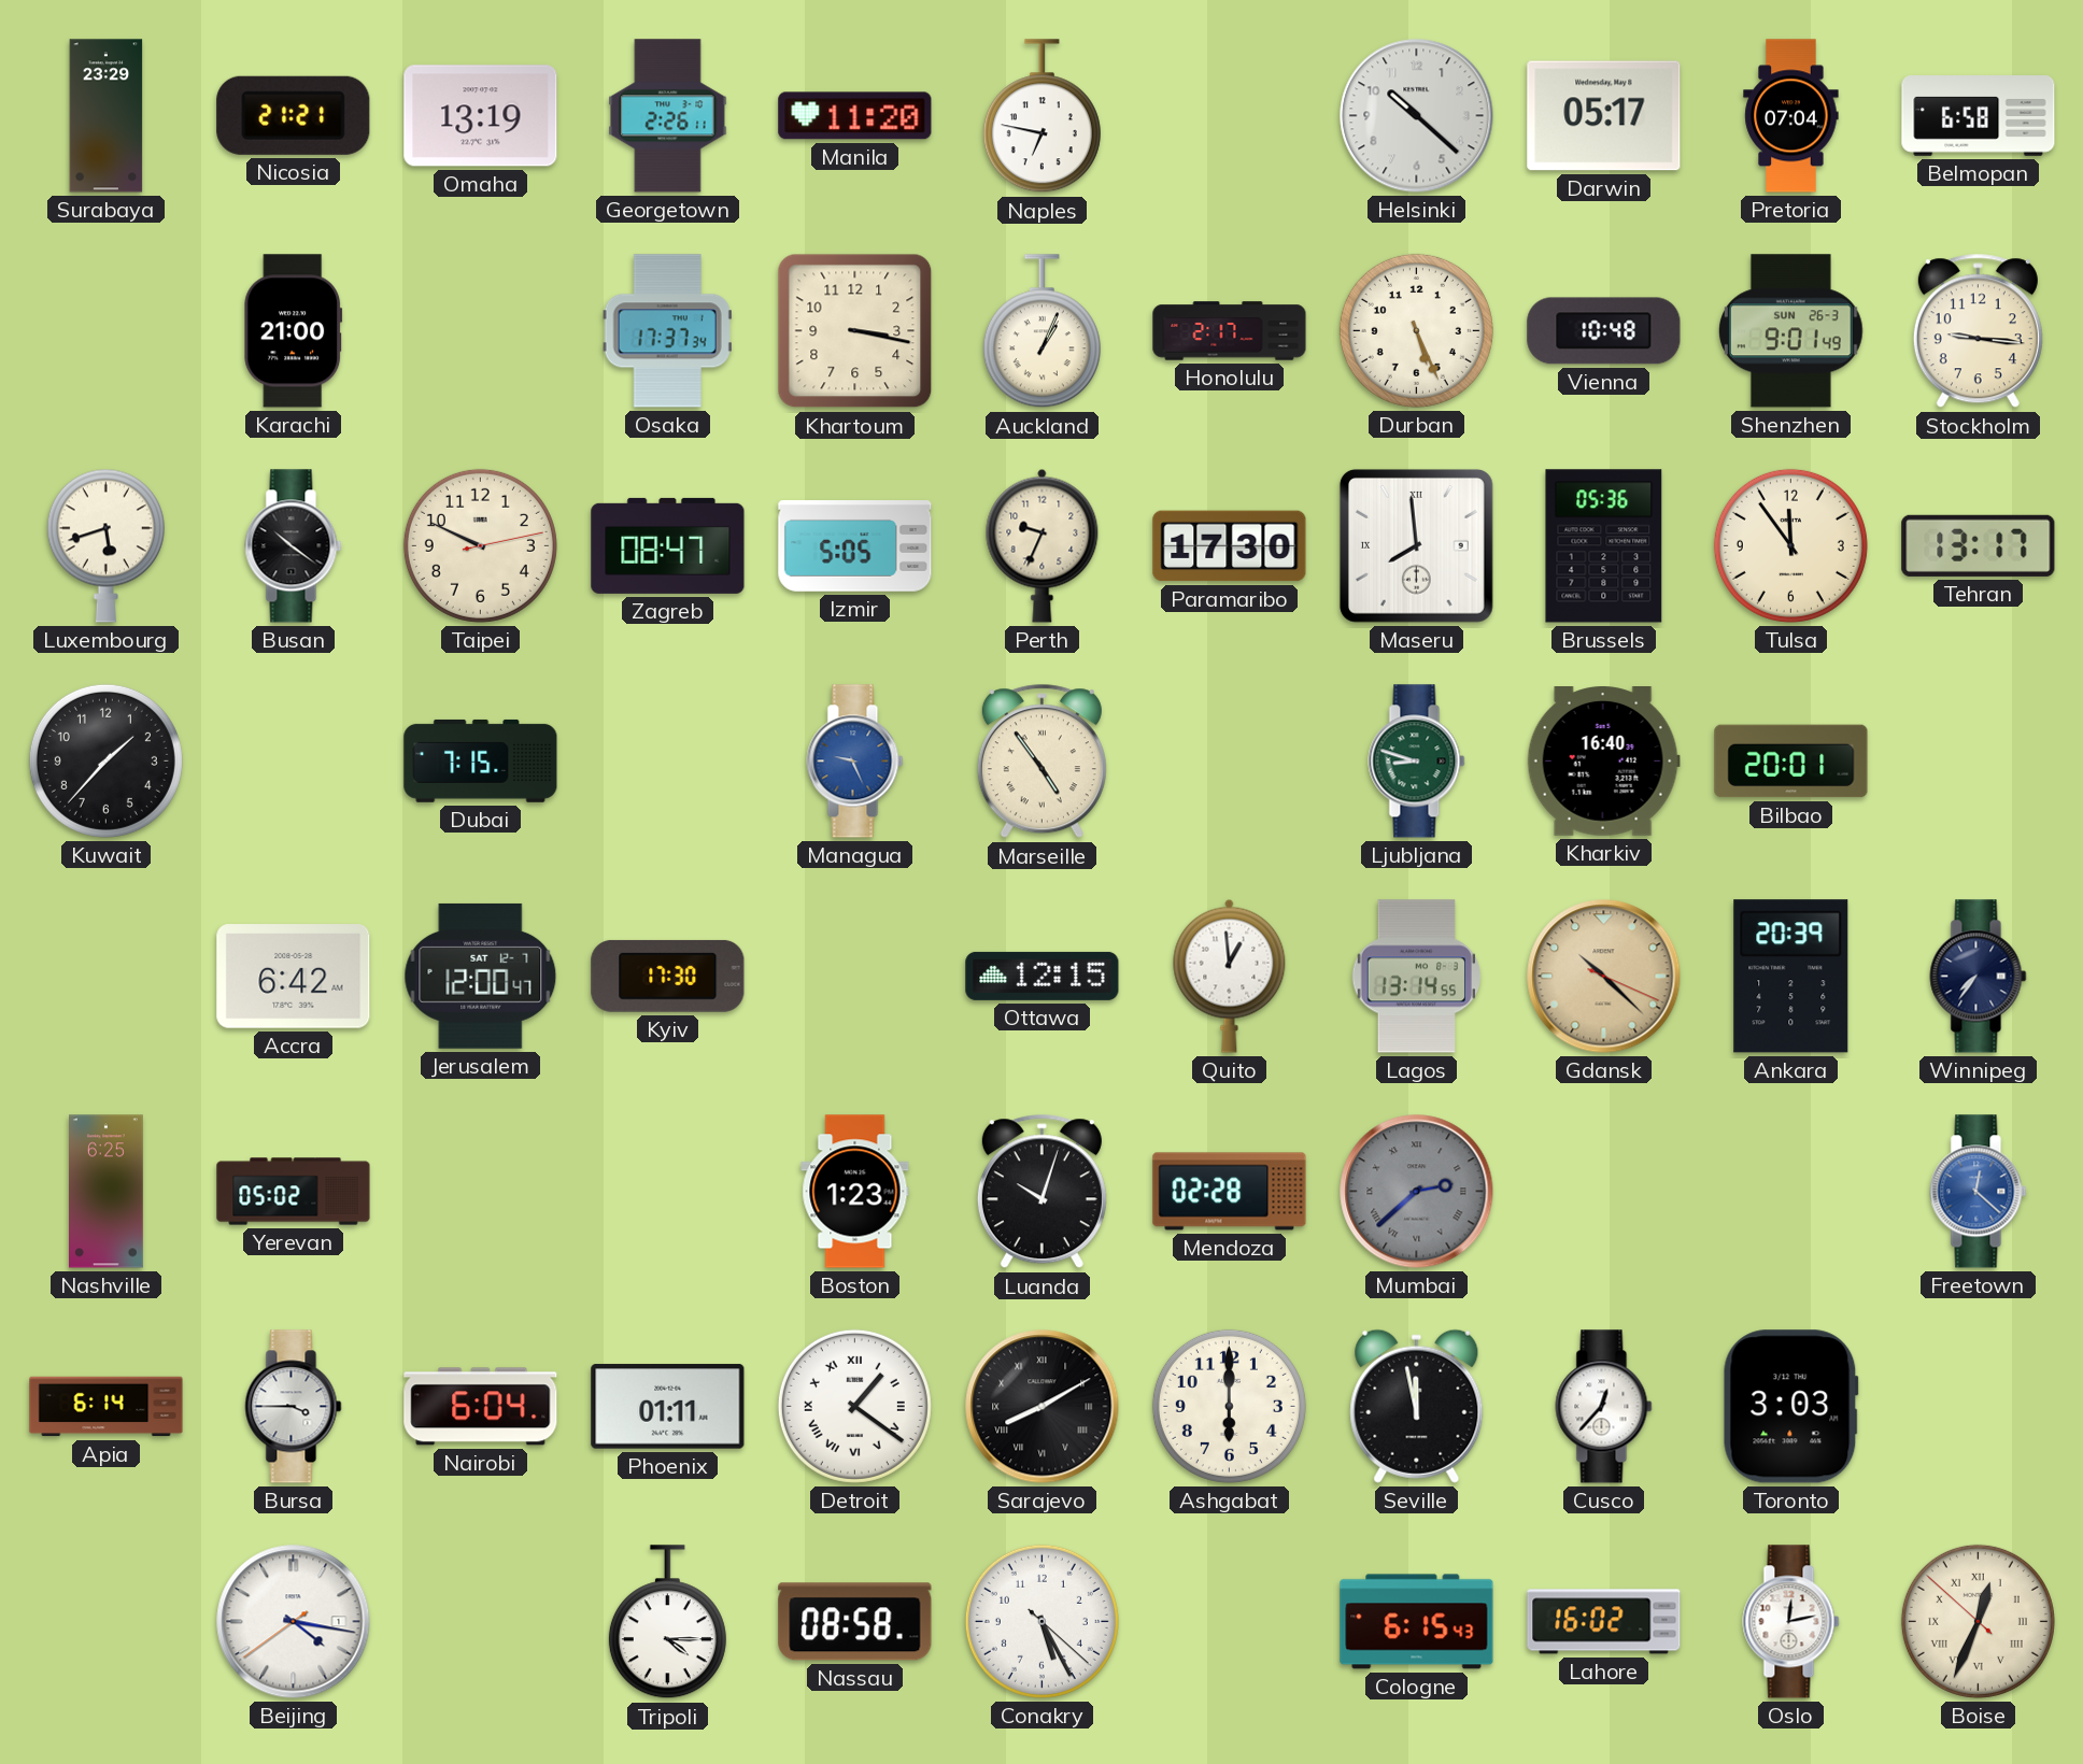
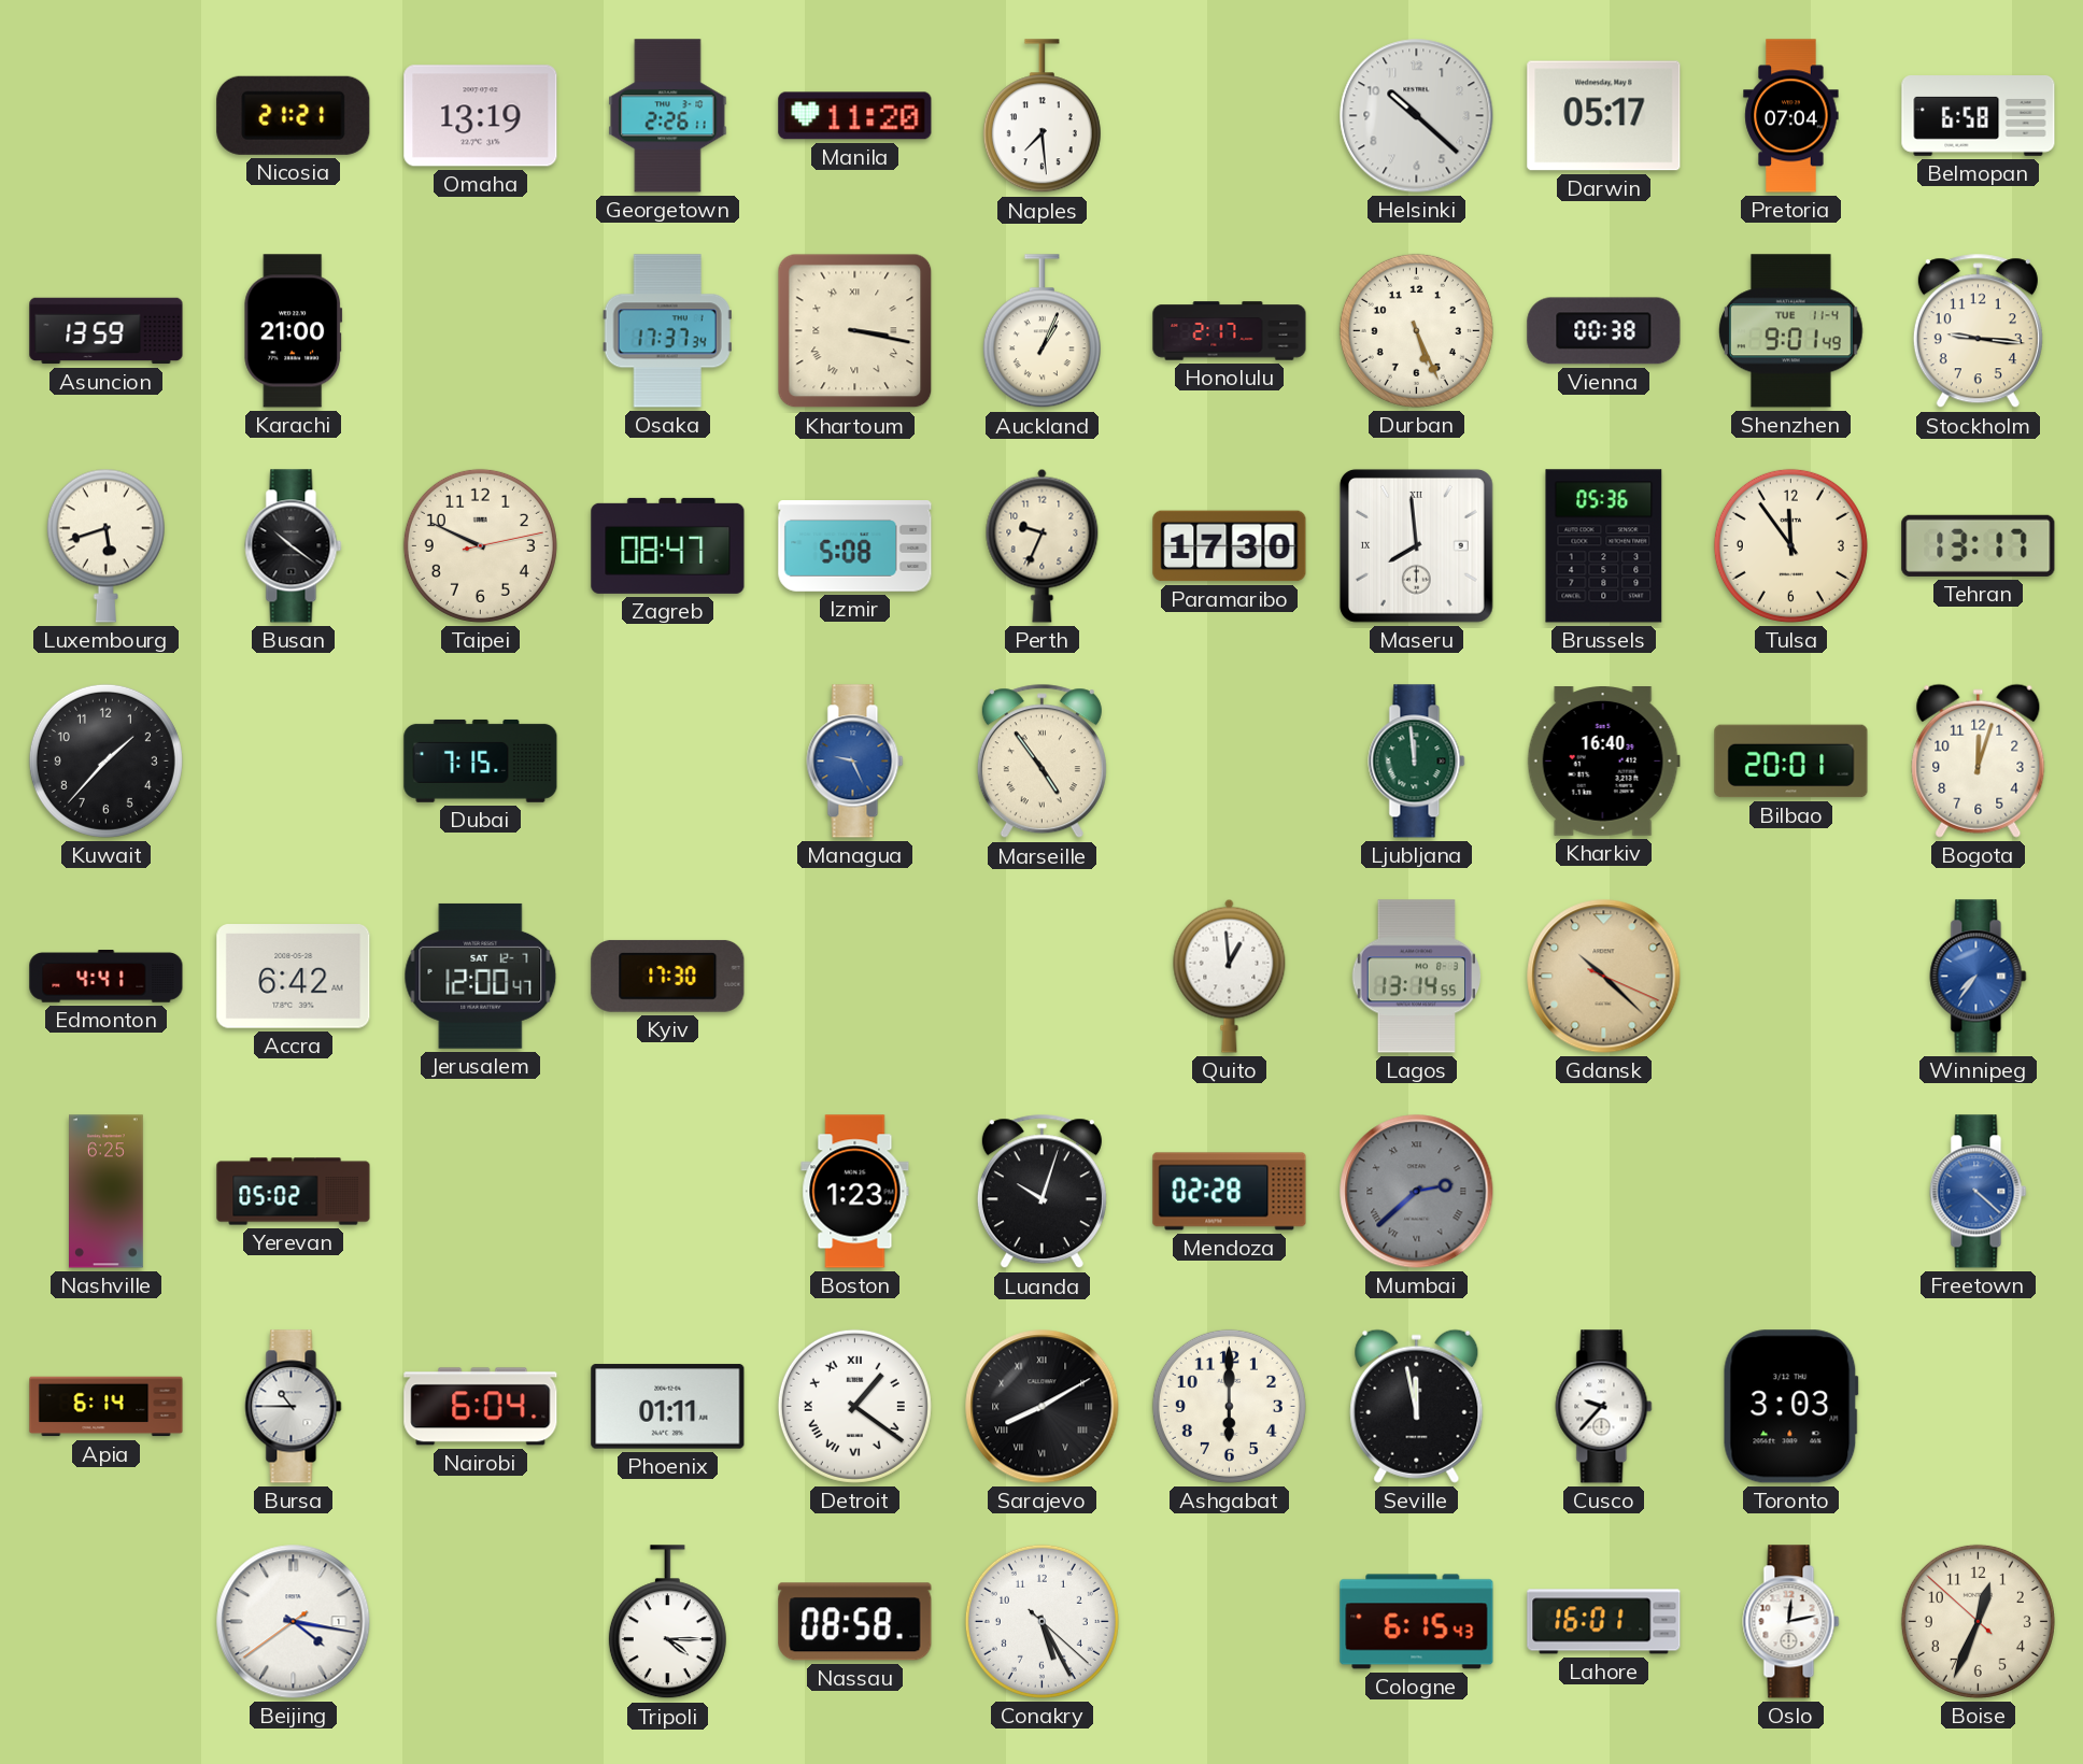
Surabaya: 23:29 -> none
Naples: 6:47 -> 7:29
Asuncion: none -> 13:59
Khartoum numerals: Arabic -> Roman
Vienna: 10:48 -> 00:38
Shenzhen date: SUN 26-3 -> TUE 11-4
Izmir: 5:05 -> 5:08
Ljubljana: 8:48 -> 11:59
Bogota: none -> 12:03
Edmonton: none -> 4:41
Ottawa: 12:15 -> none
Ankara: 20:39 -> none
Winnipeg dial: navy -> blue
Freetown: 12:22 -> 4:22
Bursa: 3:45 -> 10:45
Cusco: 12:37 -> 9:37
Lahore: 16:02 -> 16:01
Boise numerals: Roman -> Arabic
